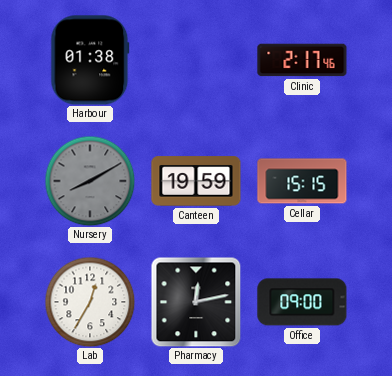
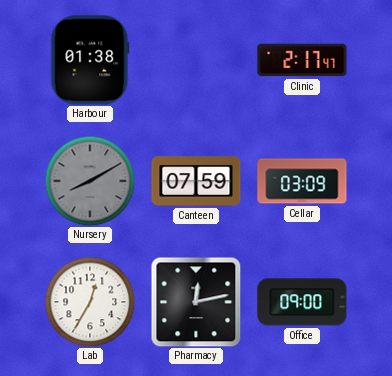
Clinic: 2:17:46 -> 2:17:47
Canteen: 19:59 -> 07:59
Cellar: 15:15 -> 03:09
